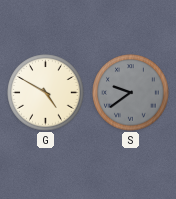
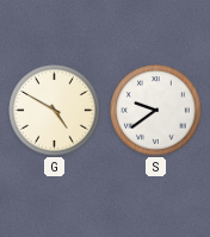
S dial: grey -> white
